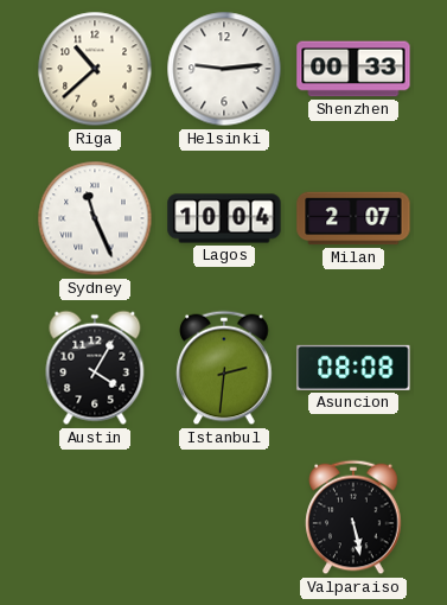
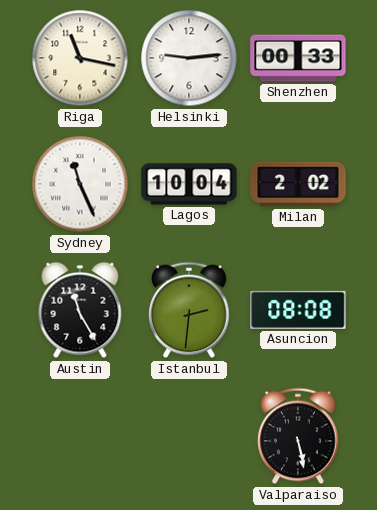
Riga: 10:38 -> 11:17
Milan: 2:07 -> 2:02
Austin: 4:05 -> 11:25
